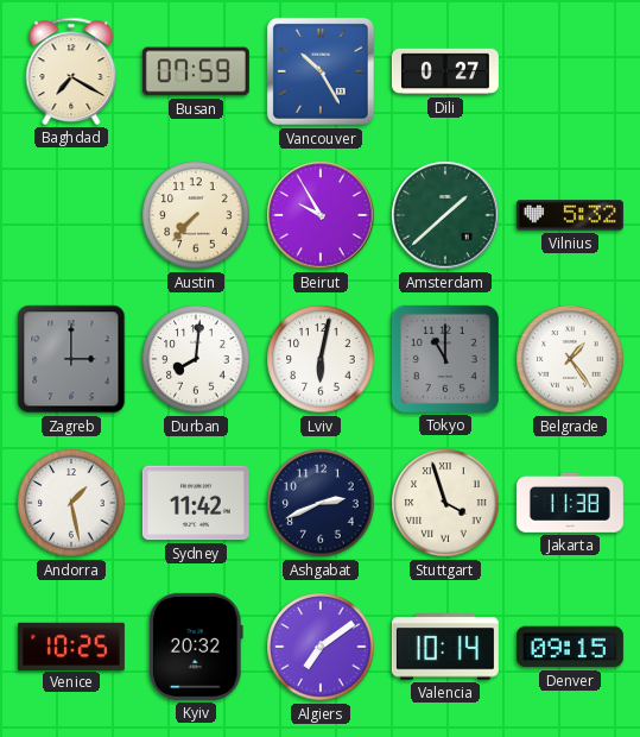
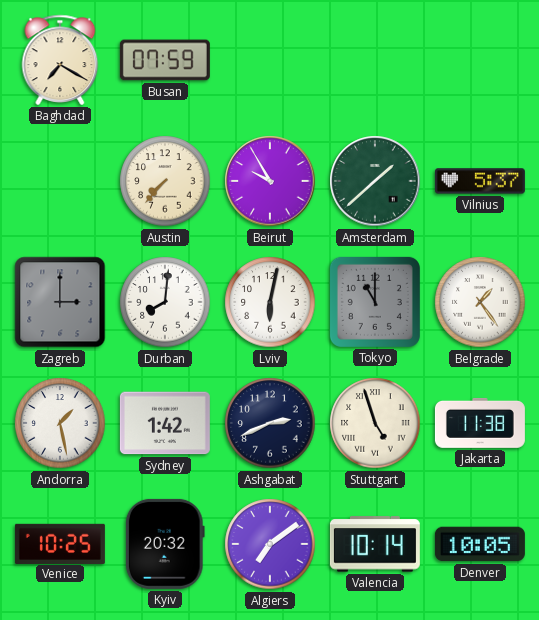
Vancouver: 10:25 -> none
Dili: 0:27 -> none
Vilnius: 5:32 -> 5:37
Sydney: 11:42 -> 1:42
Stuttgart: 3:57 -> 4:57
Denver: 09:15 -> 10:05
